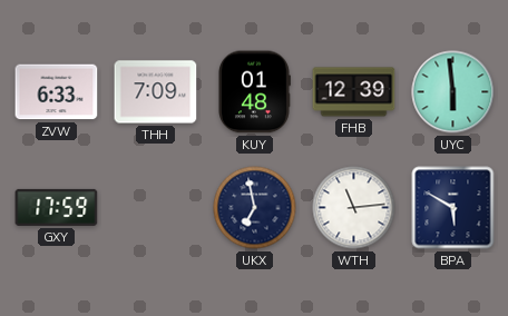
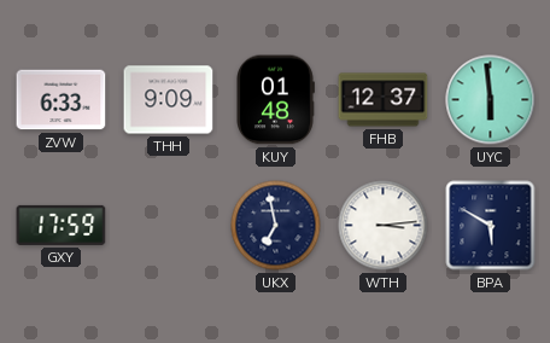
THH: 7:09 -> 9:09
FHB: 12:39 -> 12:37
WTH: 11:14 -> 3:14
